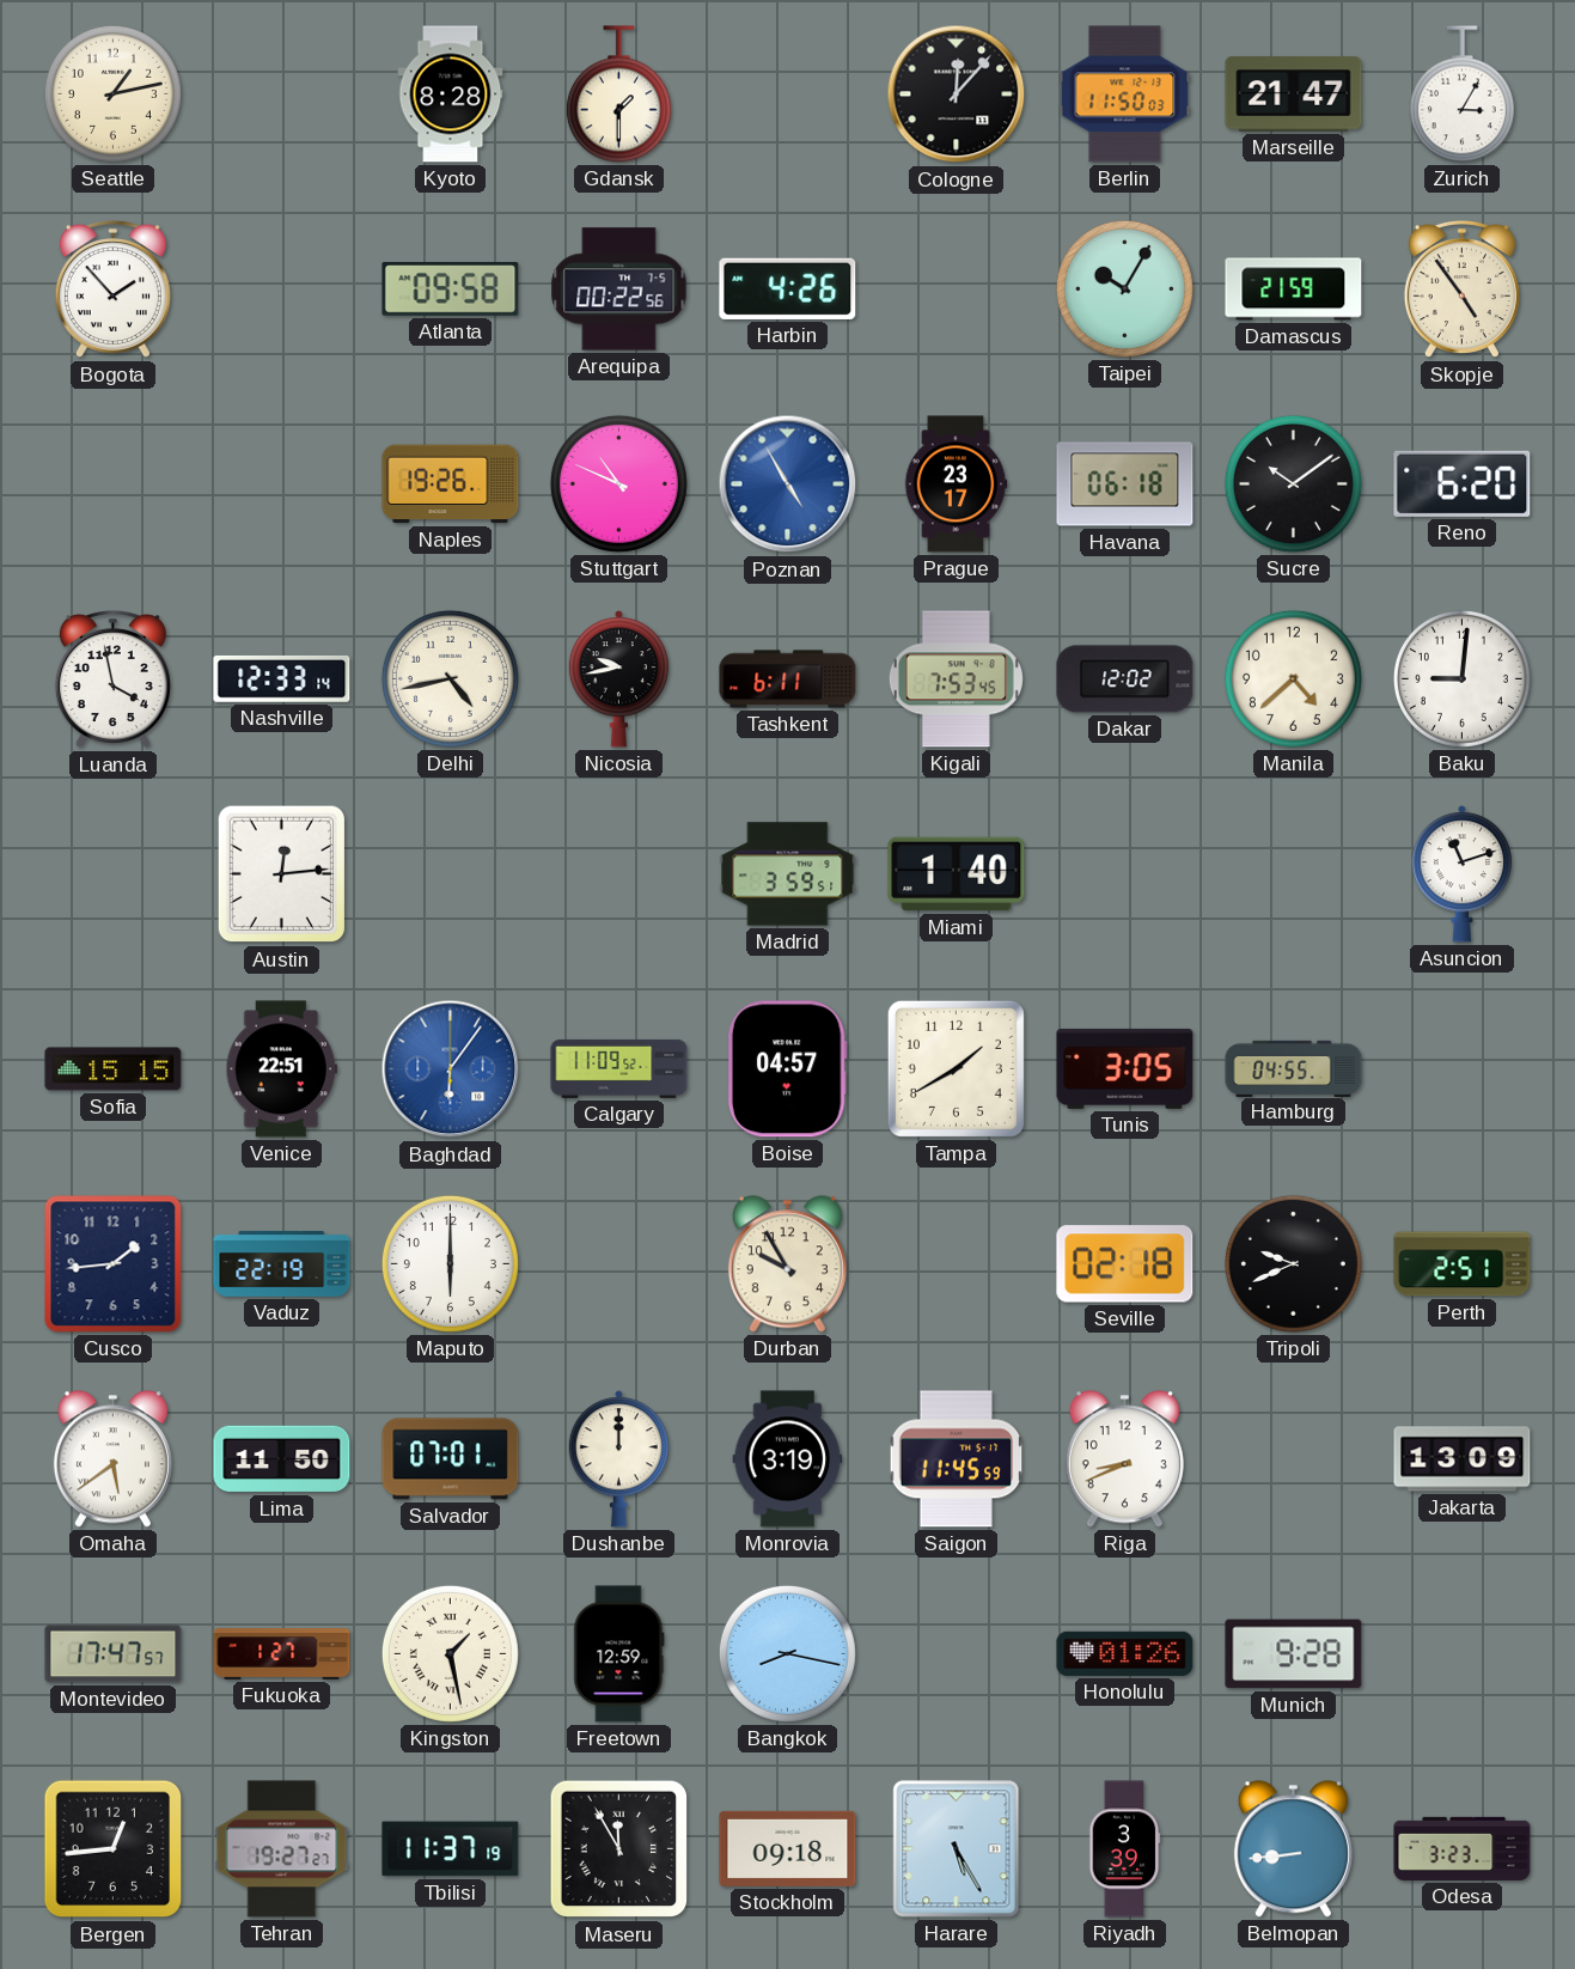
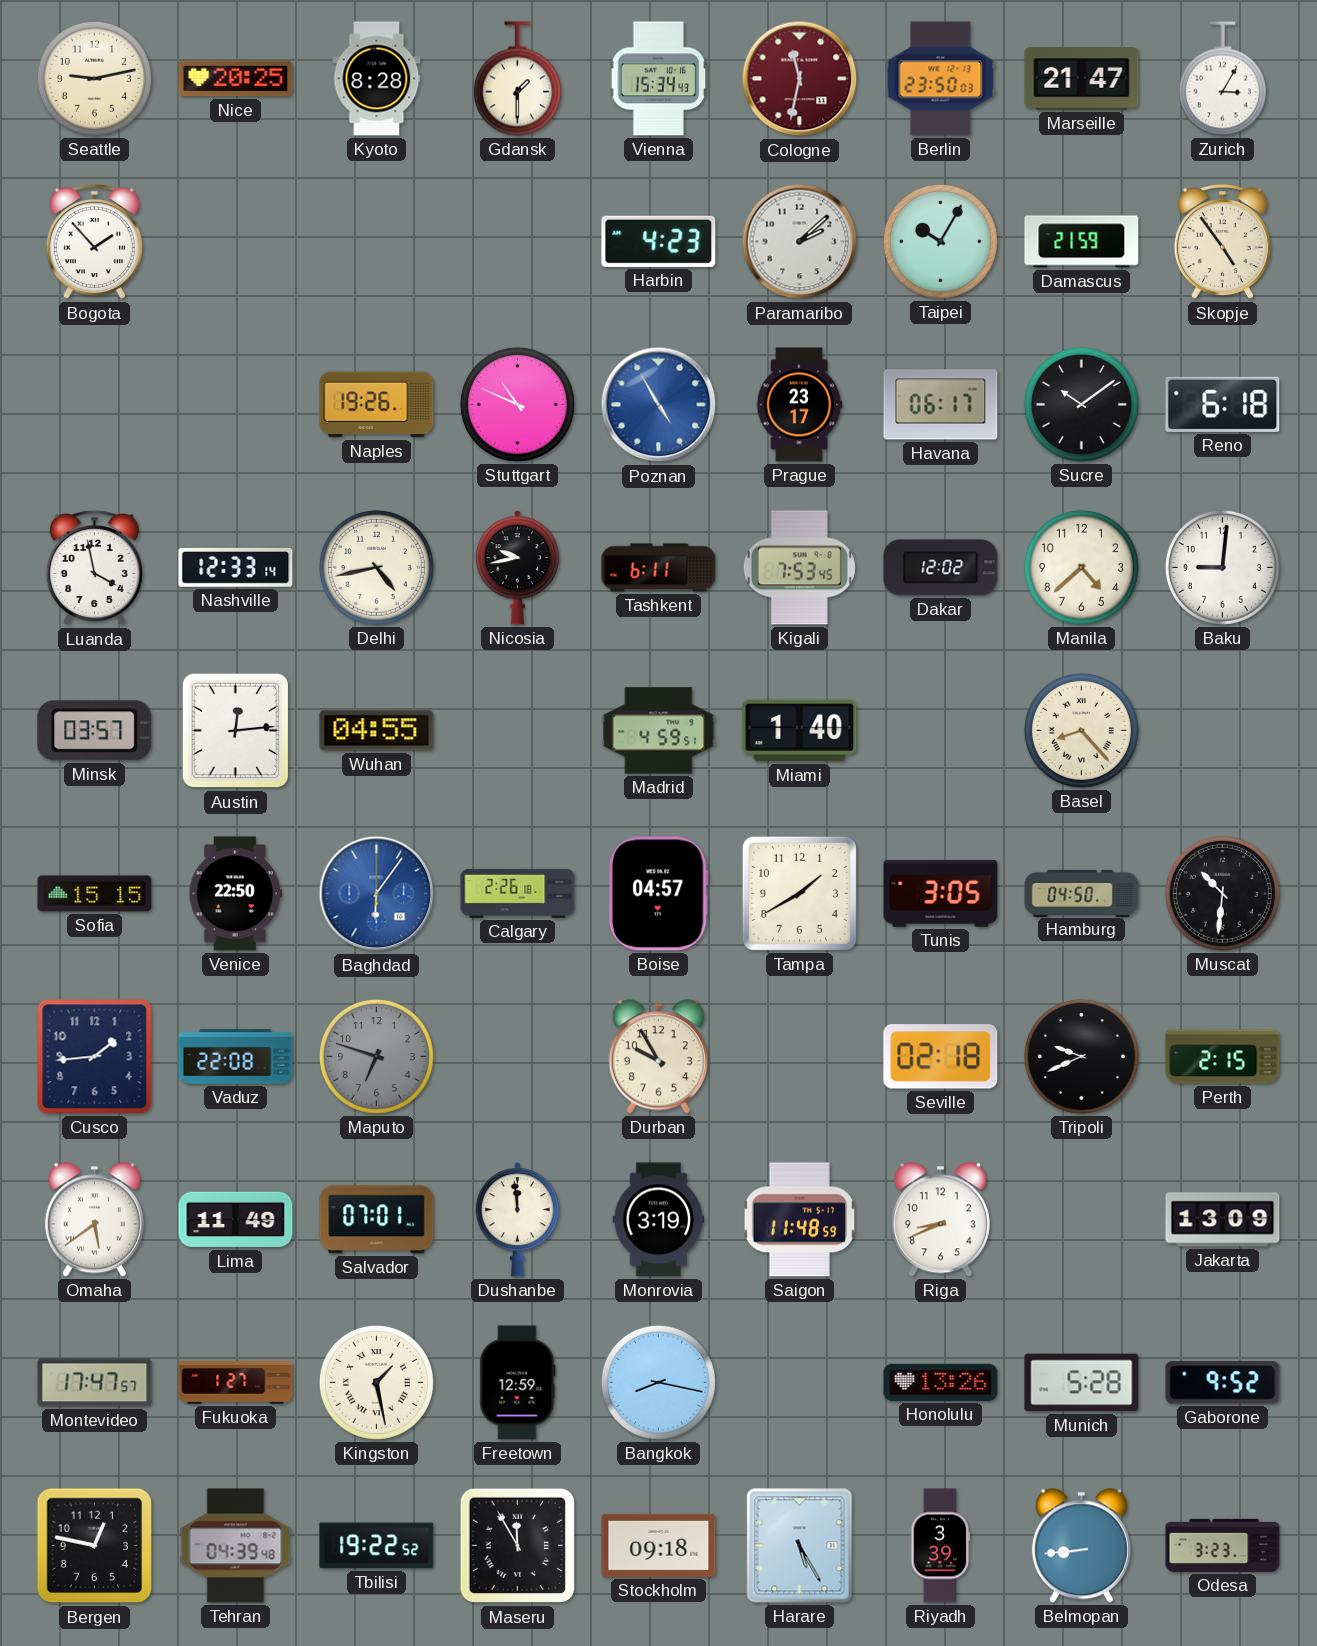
Seattle: 1:13 -> 9:13
Nice: none -> 20:25
Vienna: none -> 15:34
Cologne: 12:07 -> 11:32
Cologne dial: black -> burgundy
Berlin: 11:50 -> 23:50
Atlanta: 09:58 -> none
Arequipa: 00:22 -> none
Harbin: 4:26 -> 4:23
Paramaribo: none -> 2:08
Havana: 06:18 -> 06:17
Reno: 6:20 -> 6:18
Minsk: none -> 03:57
Wuhan: none -> 04:55
Madrid: 3:59 -> 4:59
Basel: none -> 8:23
Asuncion: 11:12 -> none
Venice: 22:51 -> 22:50
Calgary: 11:09 -> 2:26
Hamburg: 04:55 -> 04:50
Muscat: none -> 10:31
Vaduz: 22:19 -> 22:08
Maputo: 6:00 -> 6:48
Maputo dial: white -> grey
Perth: 2:51 -> 2:15
Lima: 11:50 -> 11:49
Dushanbe: 12:00 -> 11:59
Saigon: 11:45 -> 11:48
Honolulu: 01:26 -> 13:26
Munich: 9:28 -> 5:28
Gaborone: none -> 9:52
Bergen: 12:44 -> 12:47
Tehran: 19:27 -> 04:39
Tbilisi: 11:37 -> 19:22
